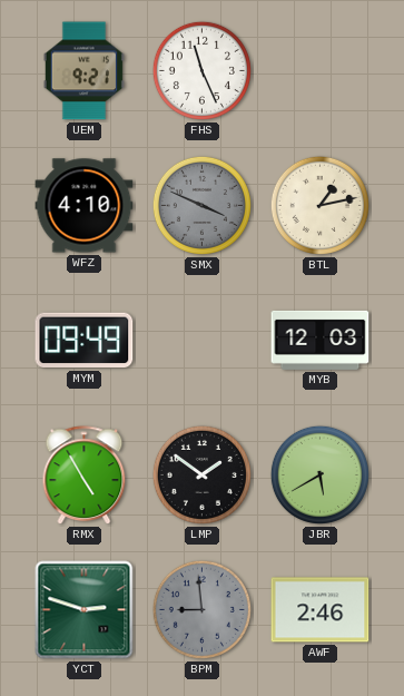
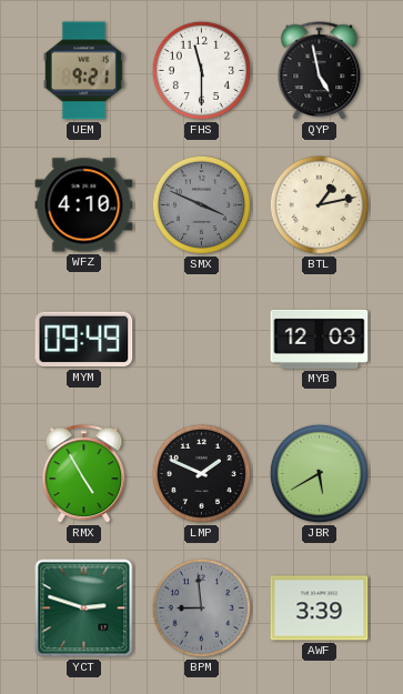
FHS: 11:26 -> 11:30
QYP: none -> 4:58
LMP: 1:51 -> 1:49
AWF: 2:46 -> 3:39
